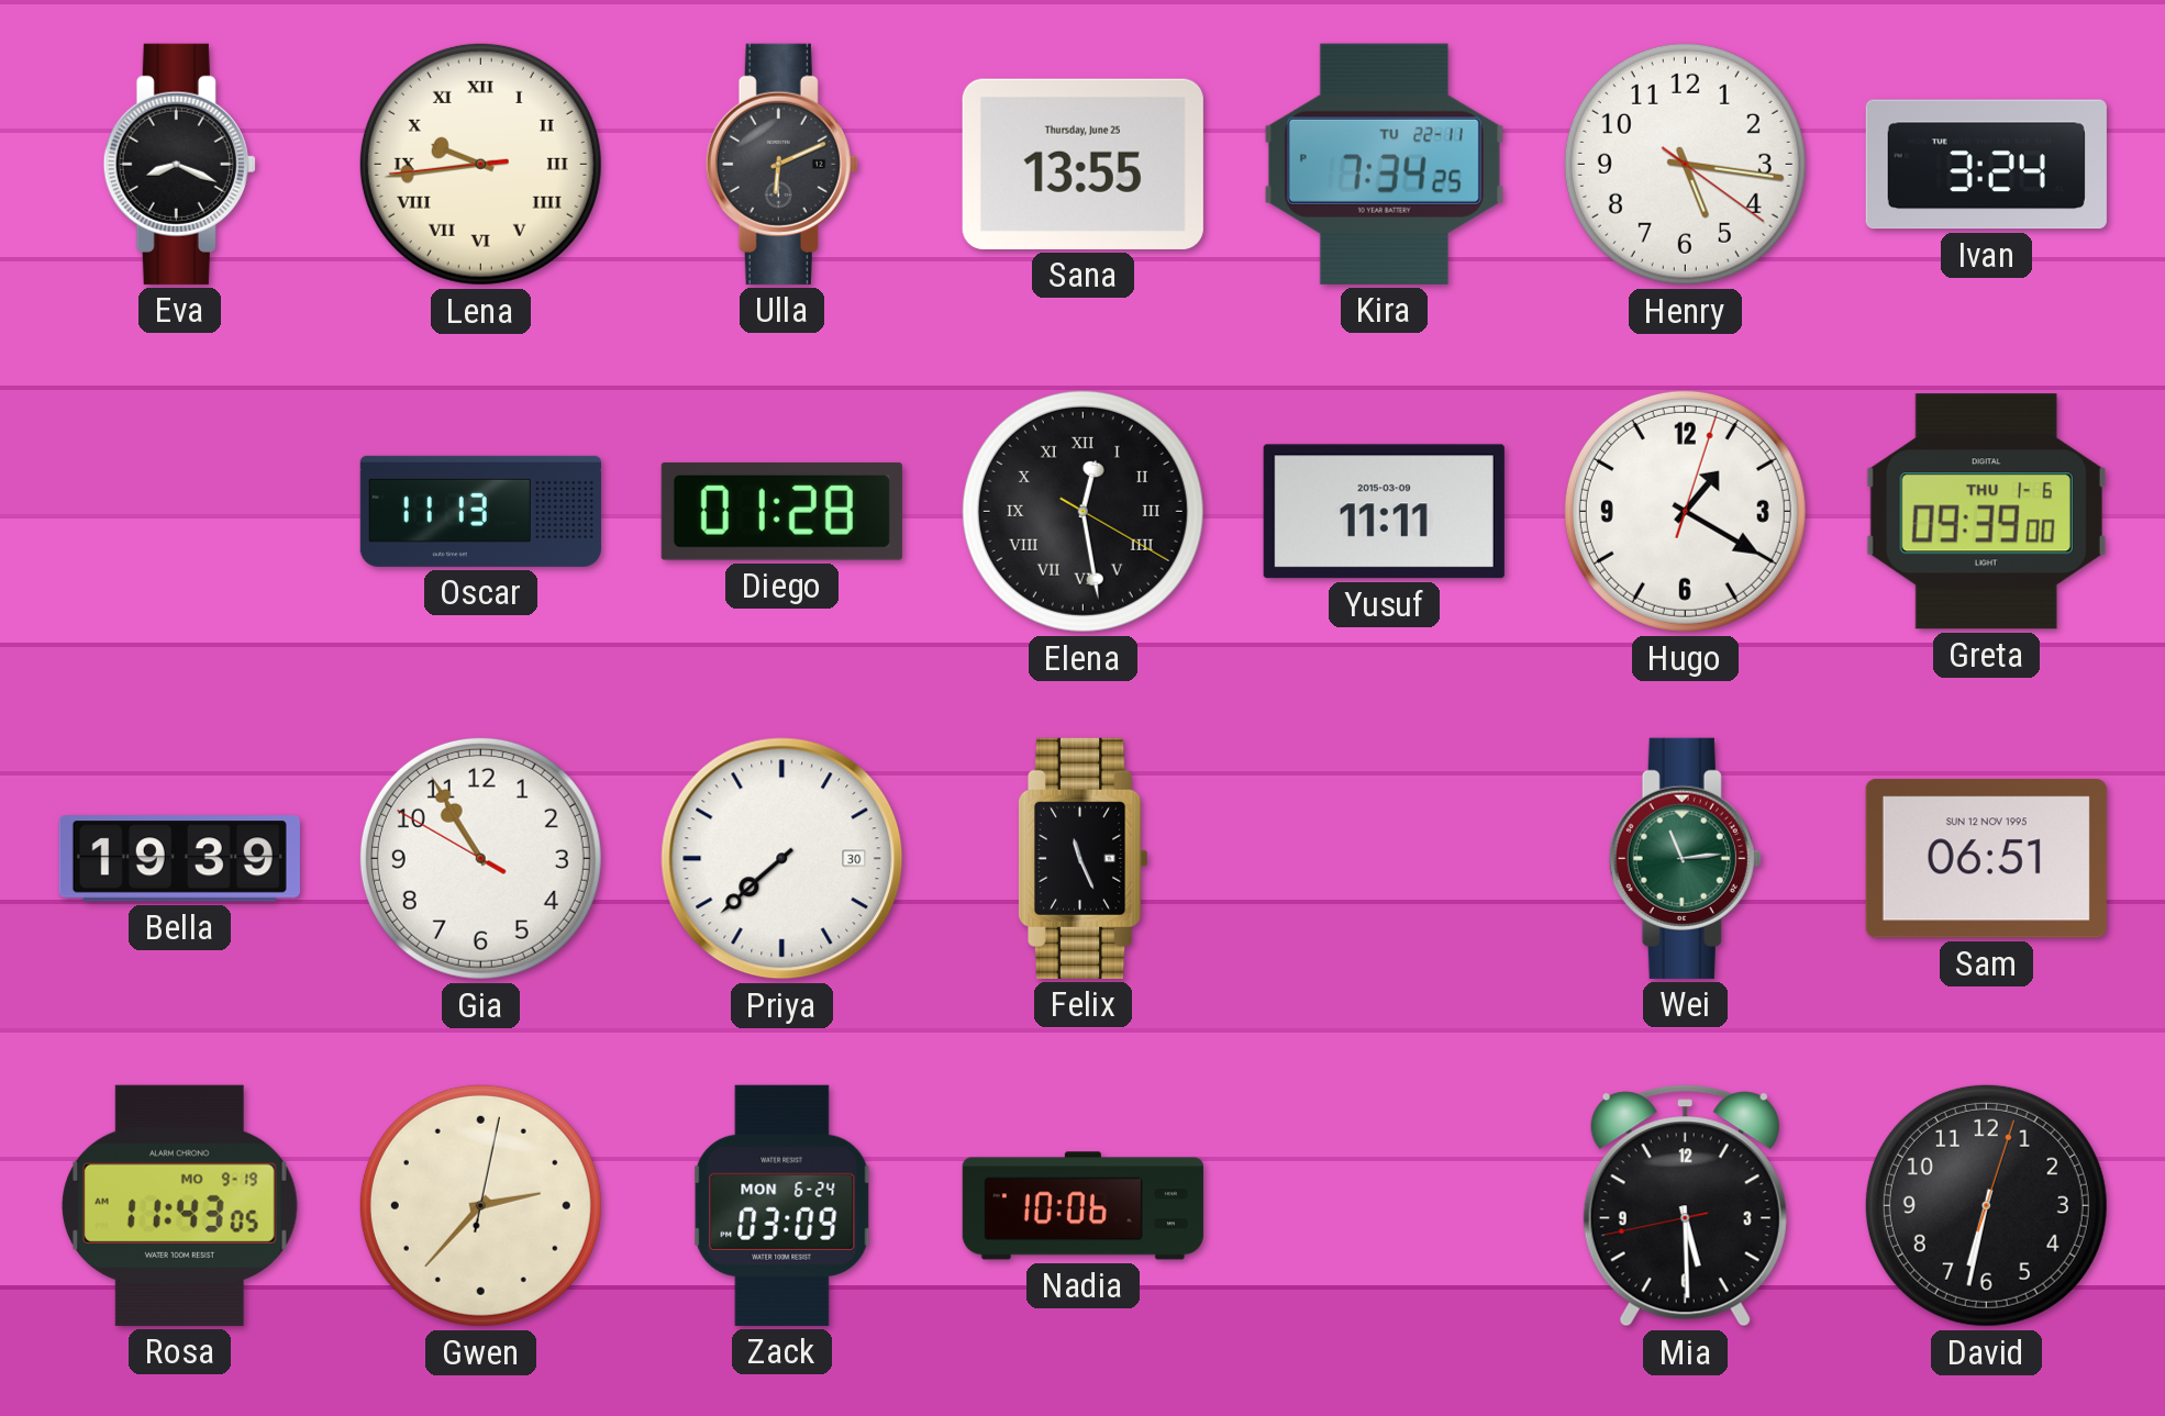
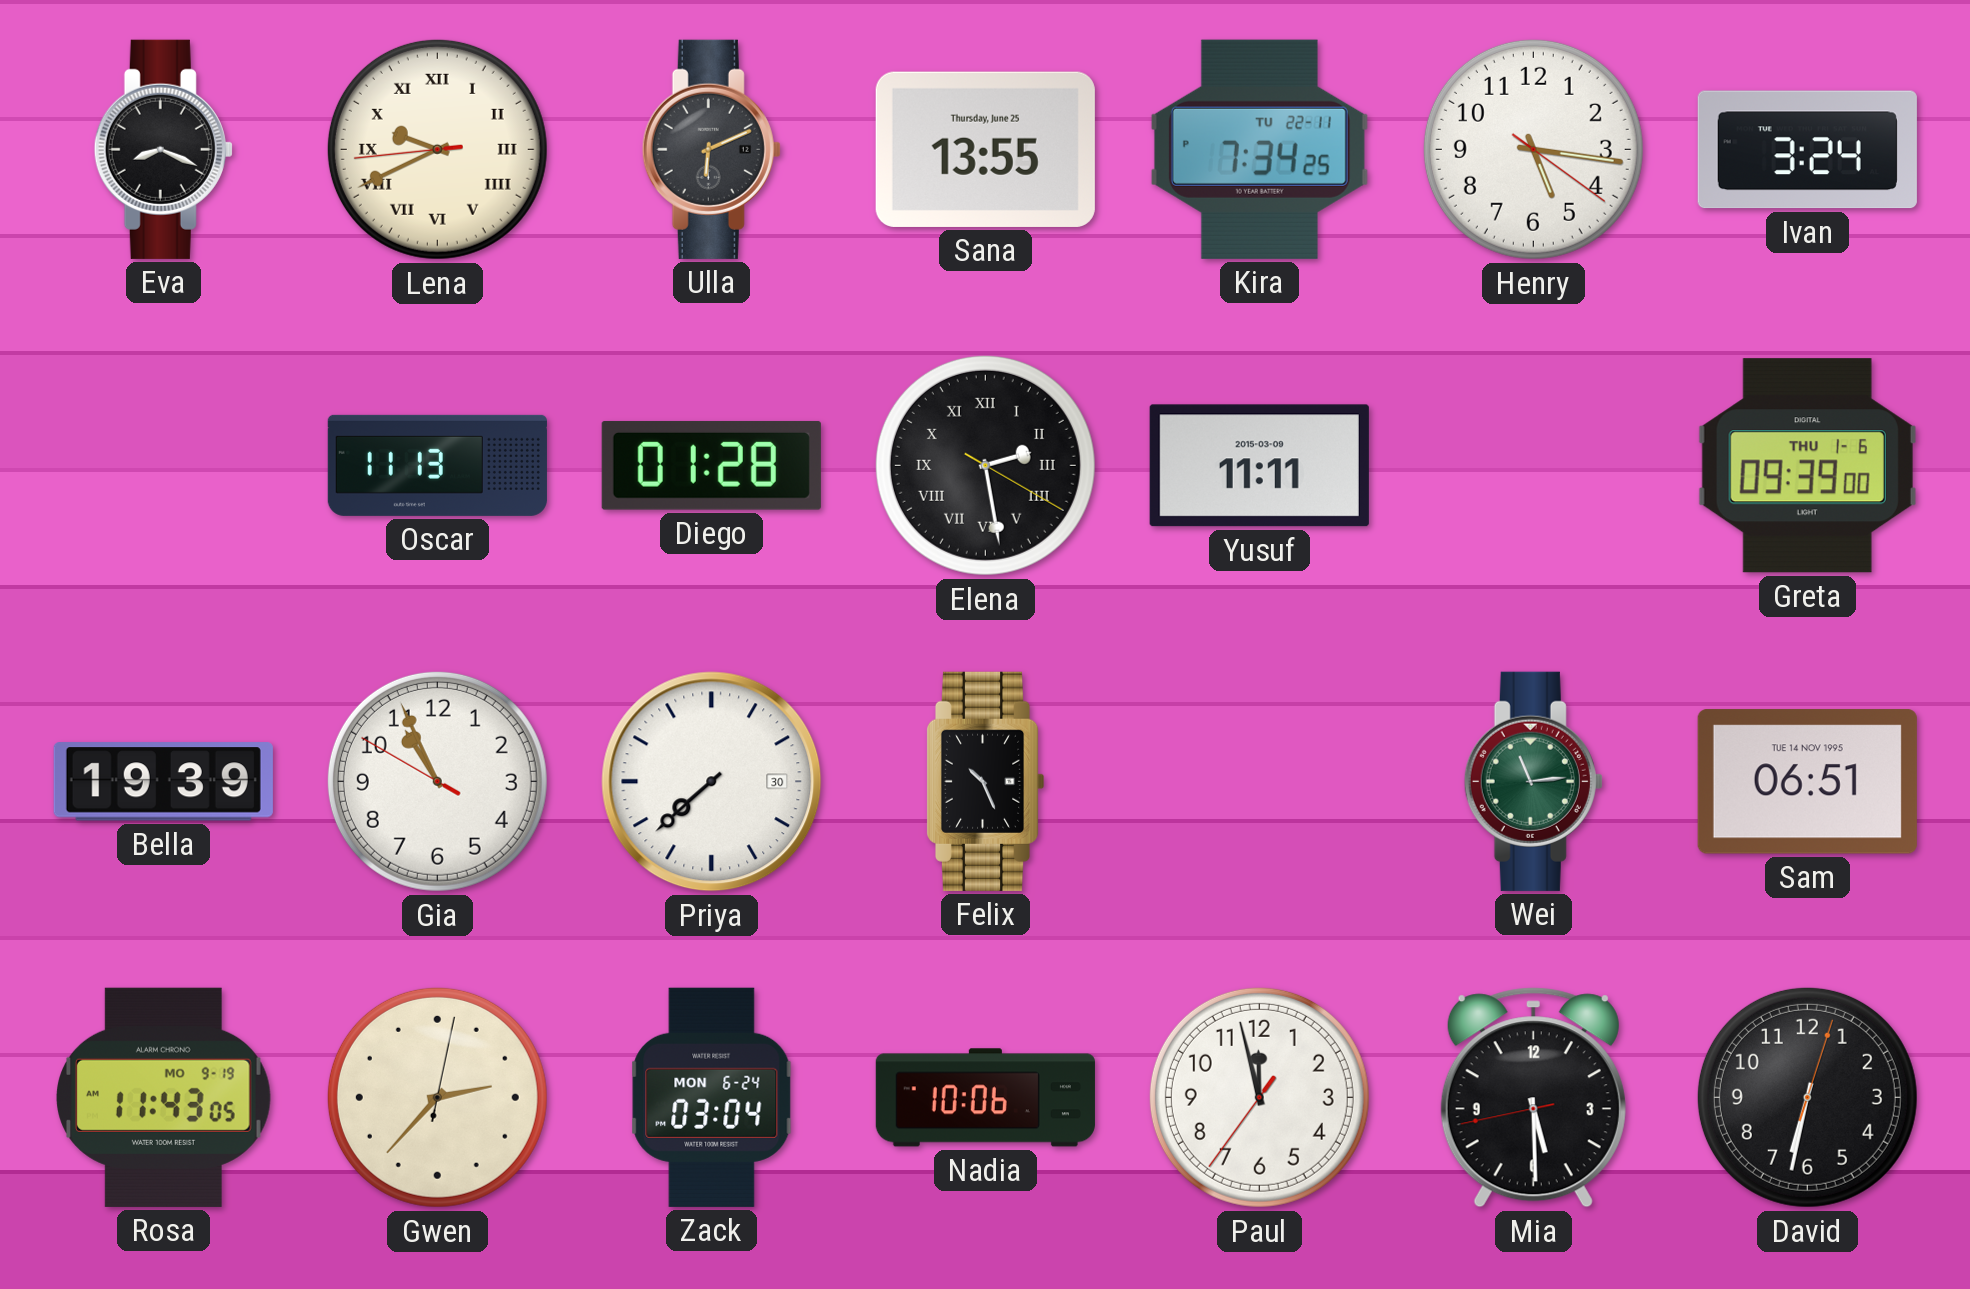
Lena: 9:43 -> 9:40
Elena: 12:28 -> 2:28
Hugo: 1:20 -> none
Gia: 10:54 -> 10:55
Felix: 11:26 -> 10:26
Sam date: SUN 12 NOV 1995 -> TUE 14 NOV 1995
Zack: 03:09 -> 03:04
Paul: none -> 11:57
